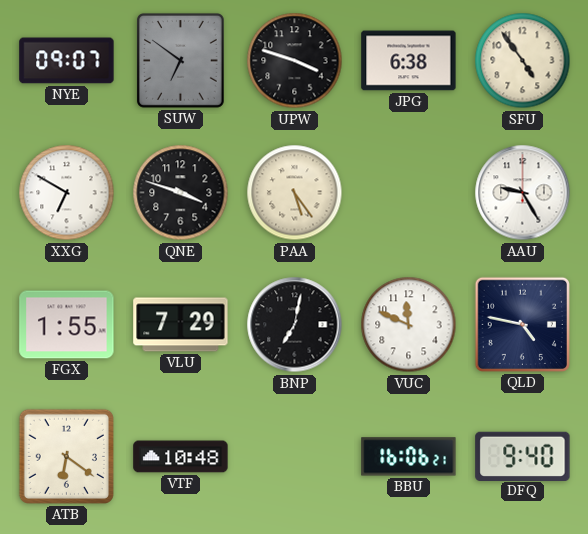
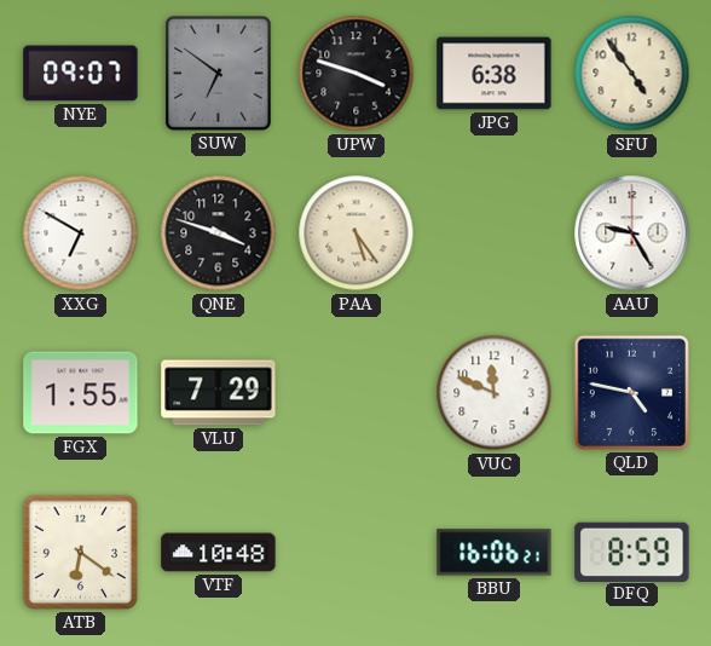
BNP: 7:02 -> none
DFQ: 9:40 -> 8:59
